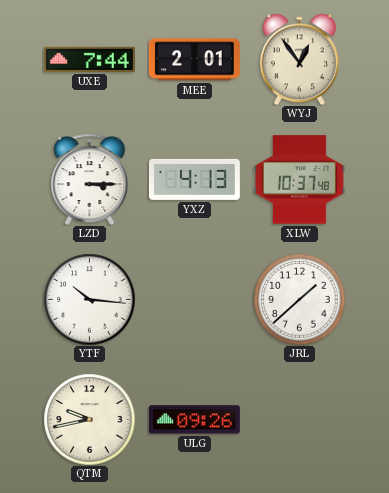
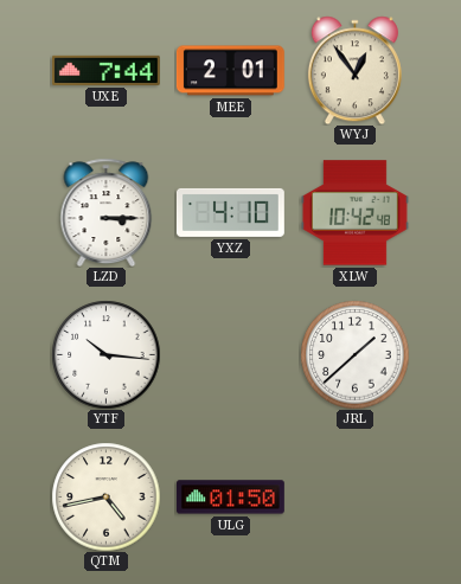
YXZ: 4:13 -> 4:10
XLW: 10:37 -> 10:42
QTM: 9:43 -> 4:43
ULG: 09:26 -> 01:50
